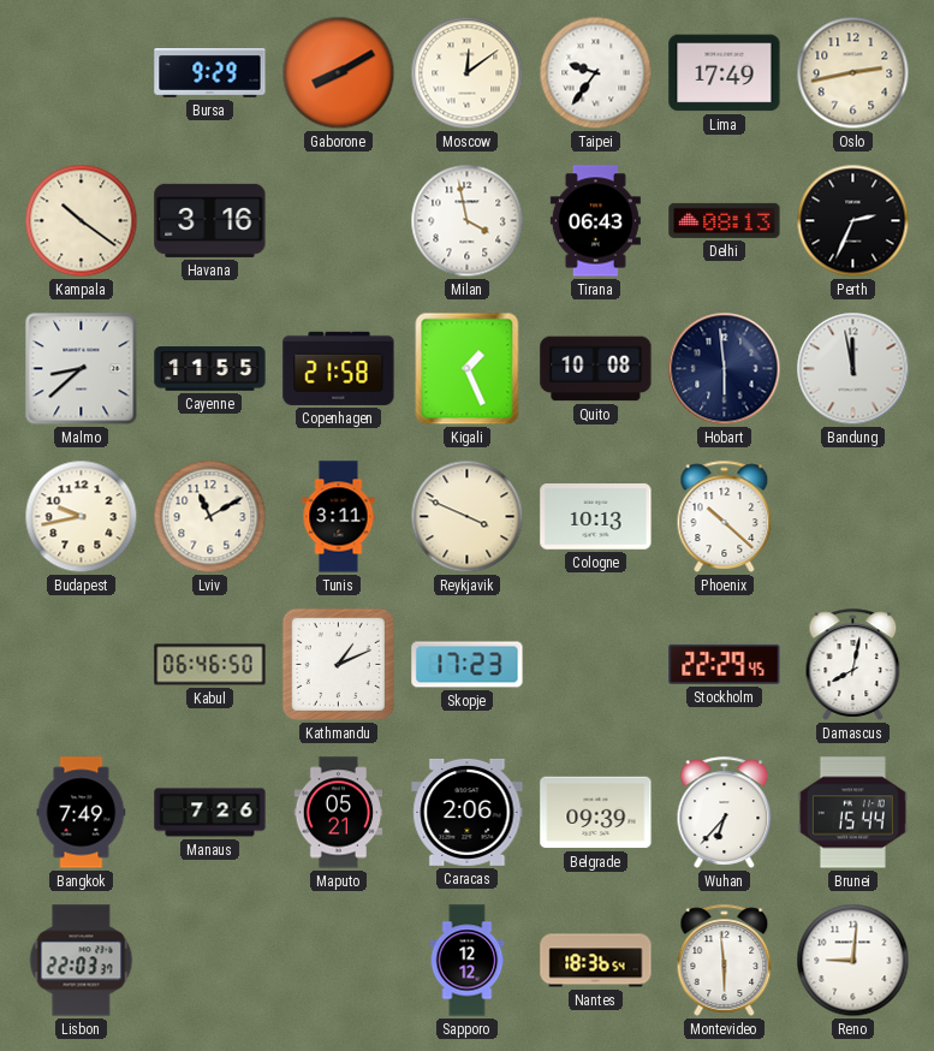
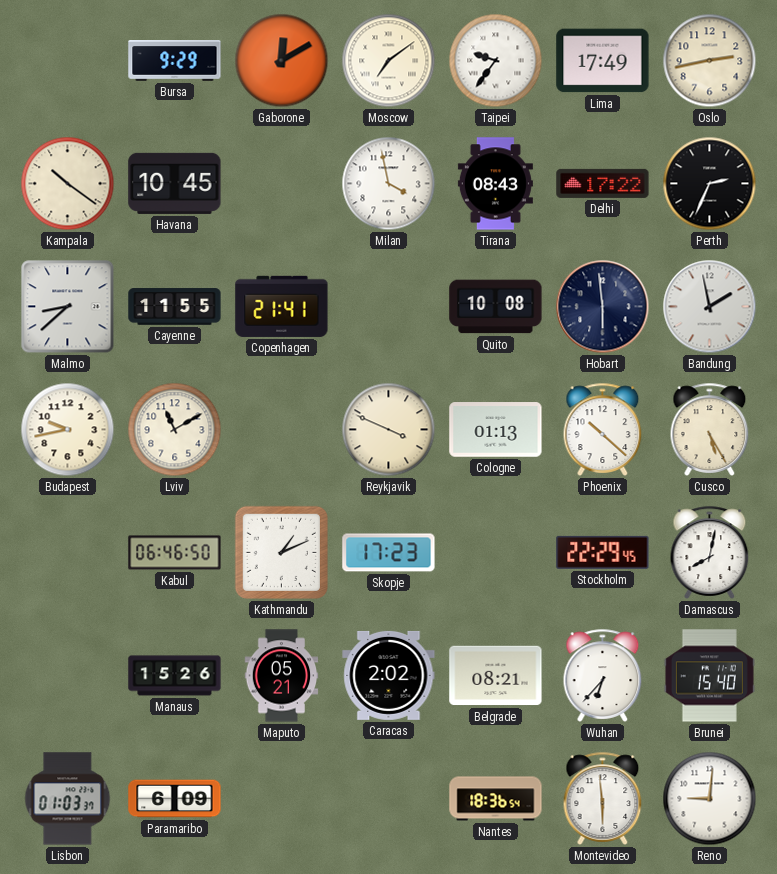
Gaborone: 8:10 -> 12:10
Moscow: 12:09 -> 7:09
Havana: 3:16 -> 10:45
Tirana: 06:43 -> 08:43
Delhi: 08:13 -> 17:22
Copenhagen: 21:58 -> 21:41
Kigali: 1:26 -> none
Bandung: 11:58 -> 1:58
Tunis: 3:11 -> none
Cologne: 10:13 -> 01:13
Cusco: none -> 5:25
Bangkok: 7:49 -> none
Manaus: 7:26 -> 15:26
Caracas: 2:06 -> 2:02
Belgrade: 09:39 -> 08:21
Brunei: 15:44 -> 15:40
Lisbon: 22:03 -> 01:03
Paramaribo: none -> 6:09
Sapporo: 12:12 -> none
